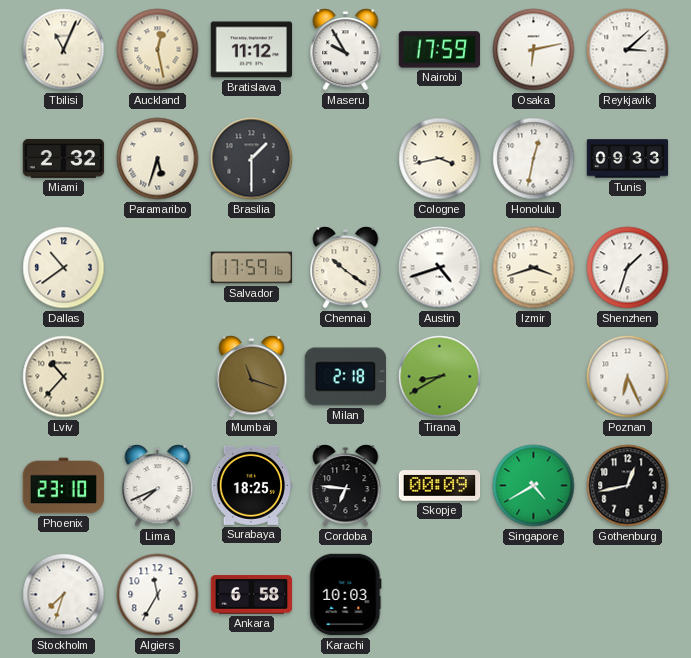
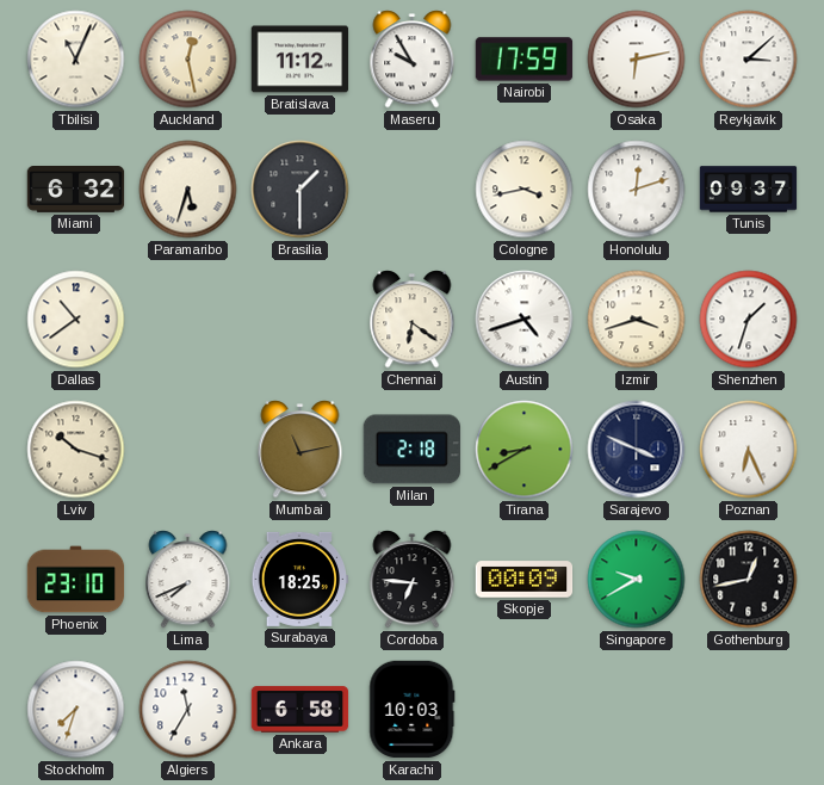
Miami: 2:32 -> 6:32
Honolulu: 12:32 -> 12:12
Tunis: 09:33 -> 09:37
Salvador: 17:59 -> none
Chennai: 10:21 -> 6:21
Lviv: 10:37 -> 10:18
Mumbai: 11:18 -> 11:13
Sarajevo: none -> 3:49
Singapore: 4:40 -> 9:40
